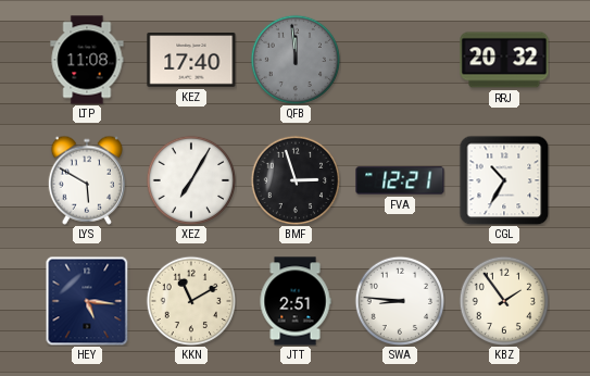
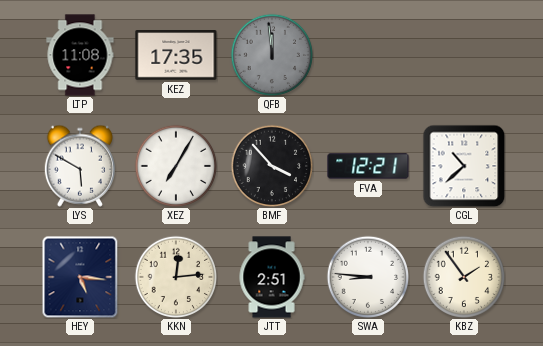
KEZ: 17:40 -> 17:35
RRJ: 20:32 -> none
BMF: 2:57 -> 3:53
CGL: 10:35 -> 10:38
KKN: 11:10 -> 12:14
